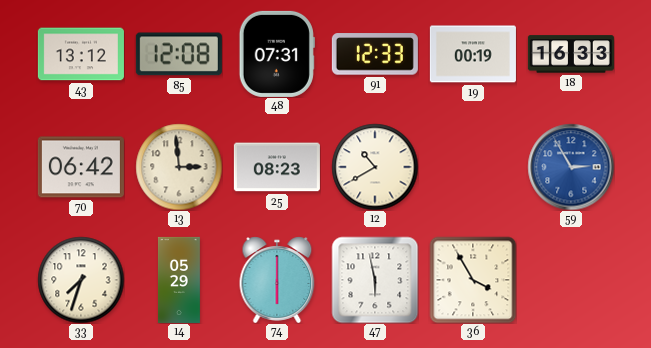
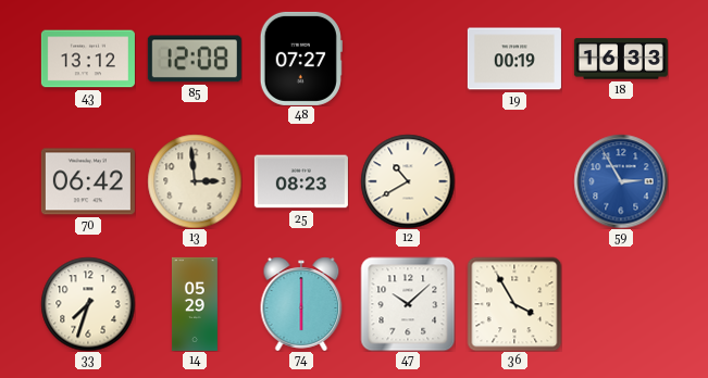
48: 07:31 -> 07:27
91: 12:33 -> none
47: 5:58 -> 10:08
